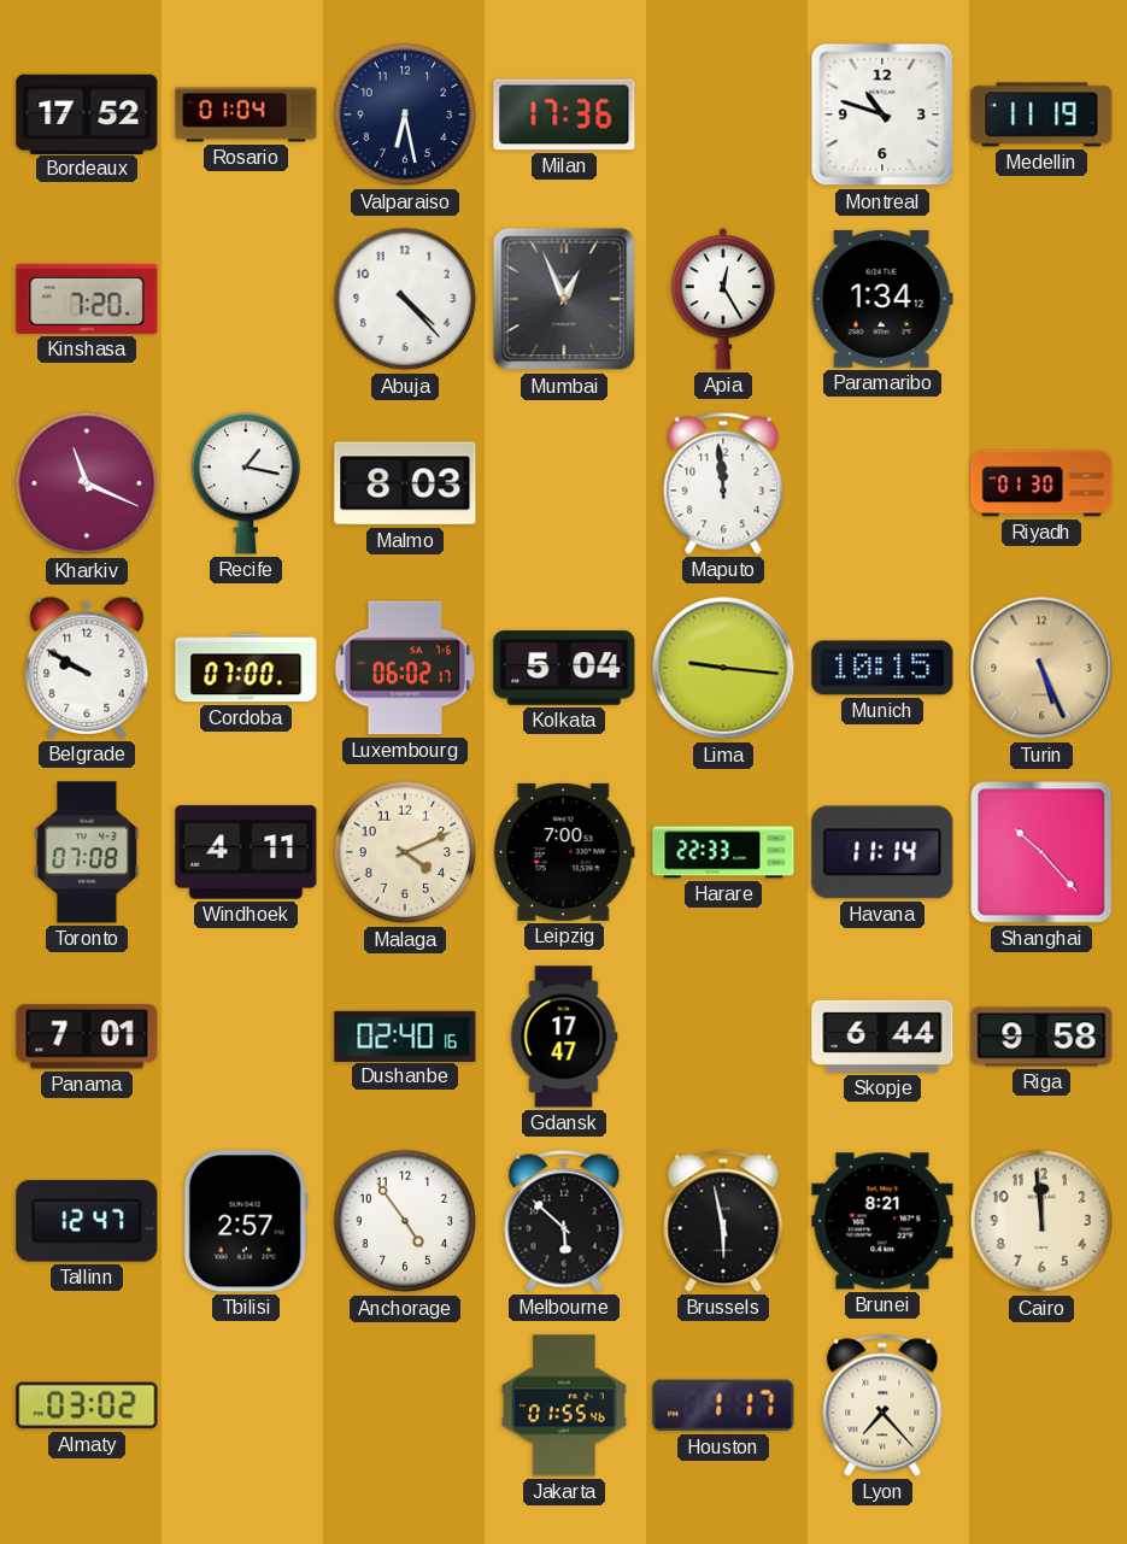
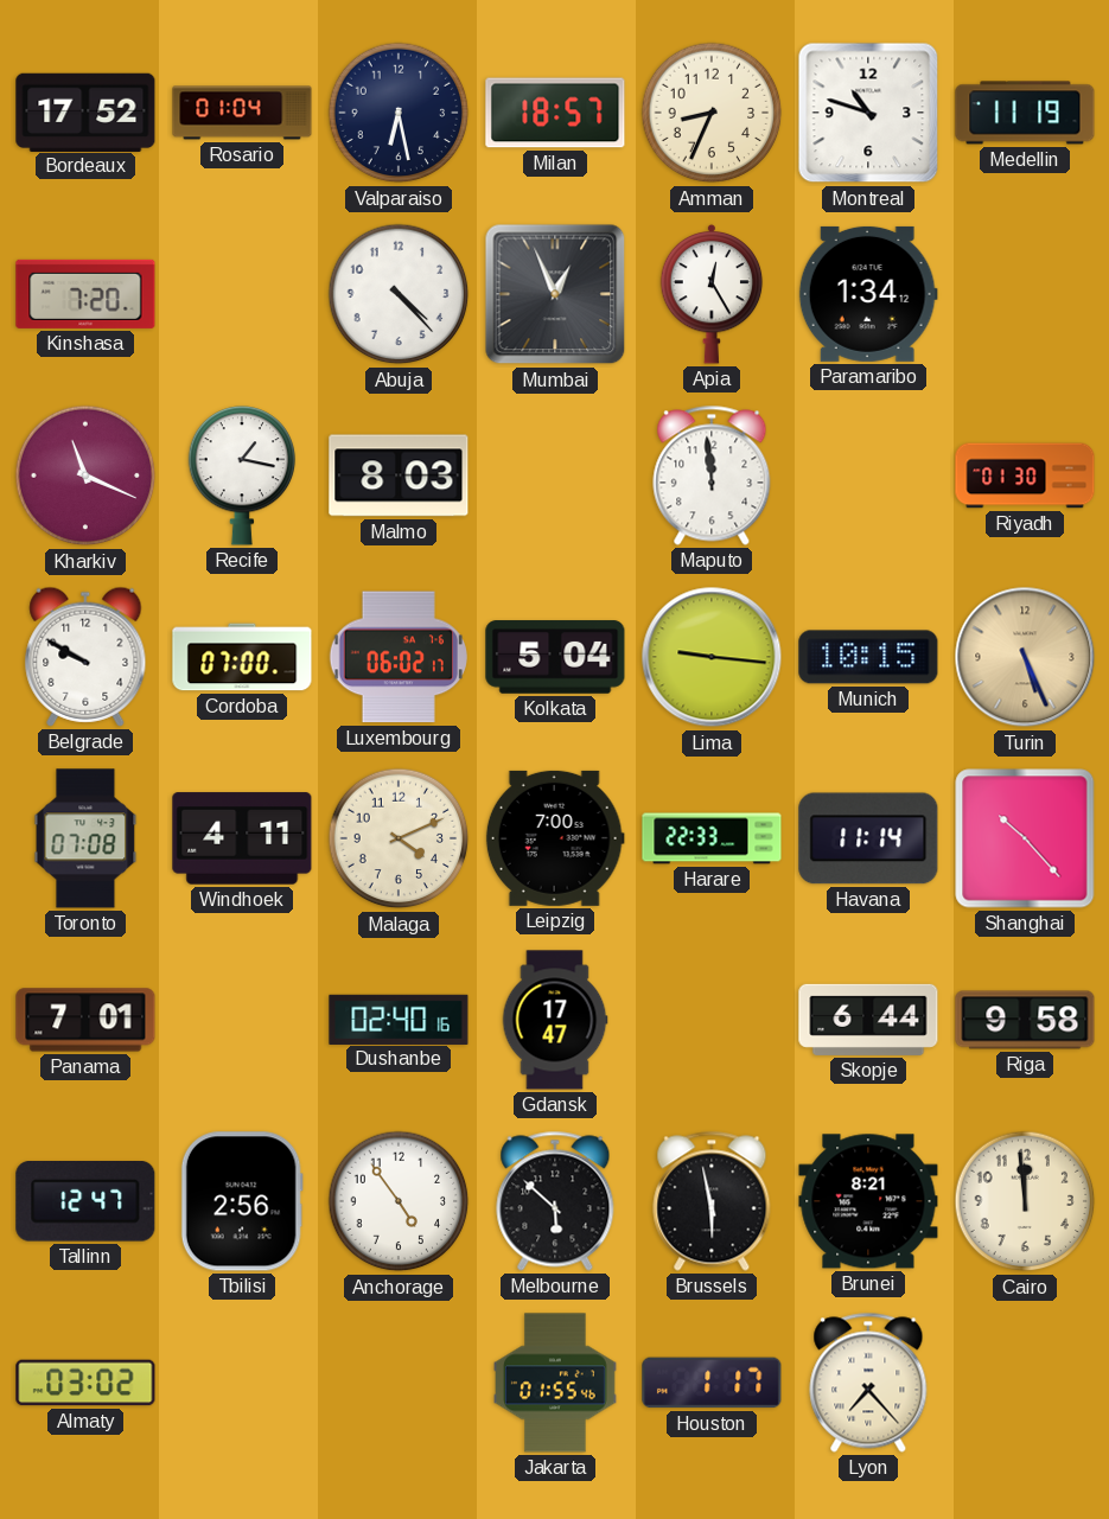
Milan: 17:36 -> 18:57
Amman: none -> 8:34
Tbilisi: 2:57 -> 2:56
